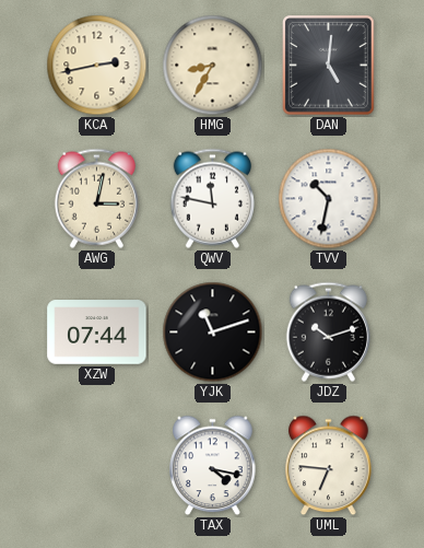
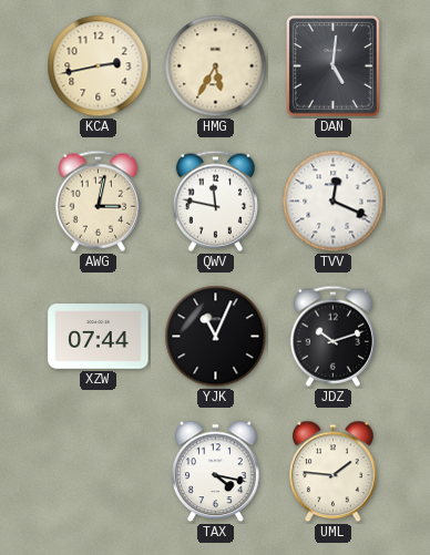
HMG: 8:35 -> 5:35
TVV: 10:32 -> 12:19
YJK: 11:12 -> 11:04
UML: 6:46 -> 1:46
